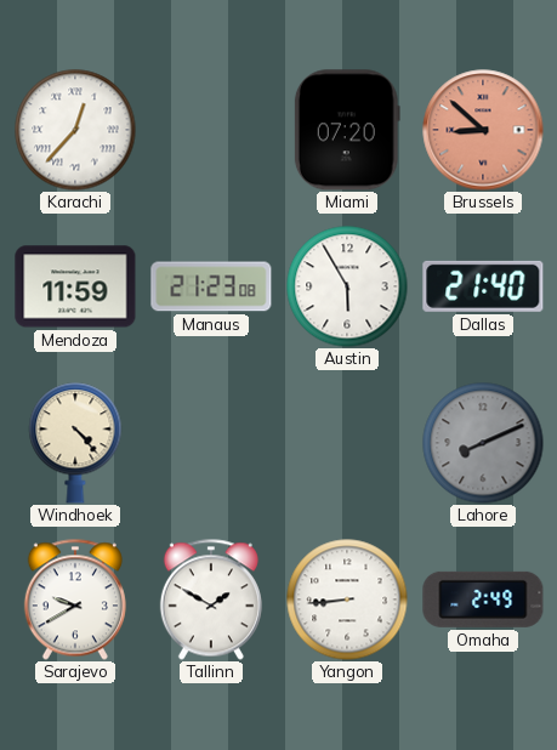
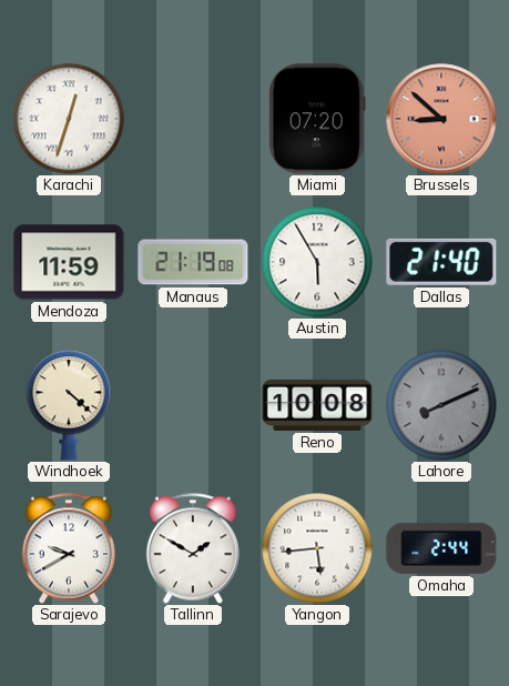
Karachi: 12:37 -> 12:33
Manaus: 21:23 -> 21:19
Windhoek: 4:23 -> 4:22
Reno: none -> 10:08
Yangon: 8:44 -> 5:44
Omaha: 2:49 -> 2:44
